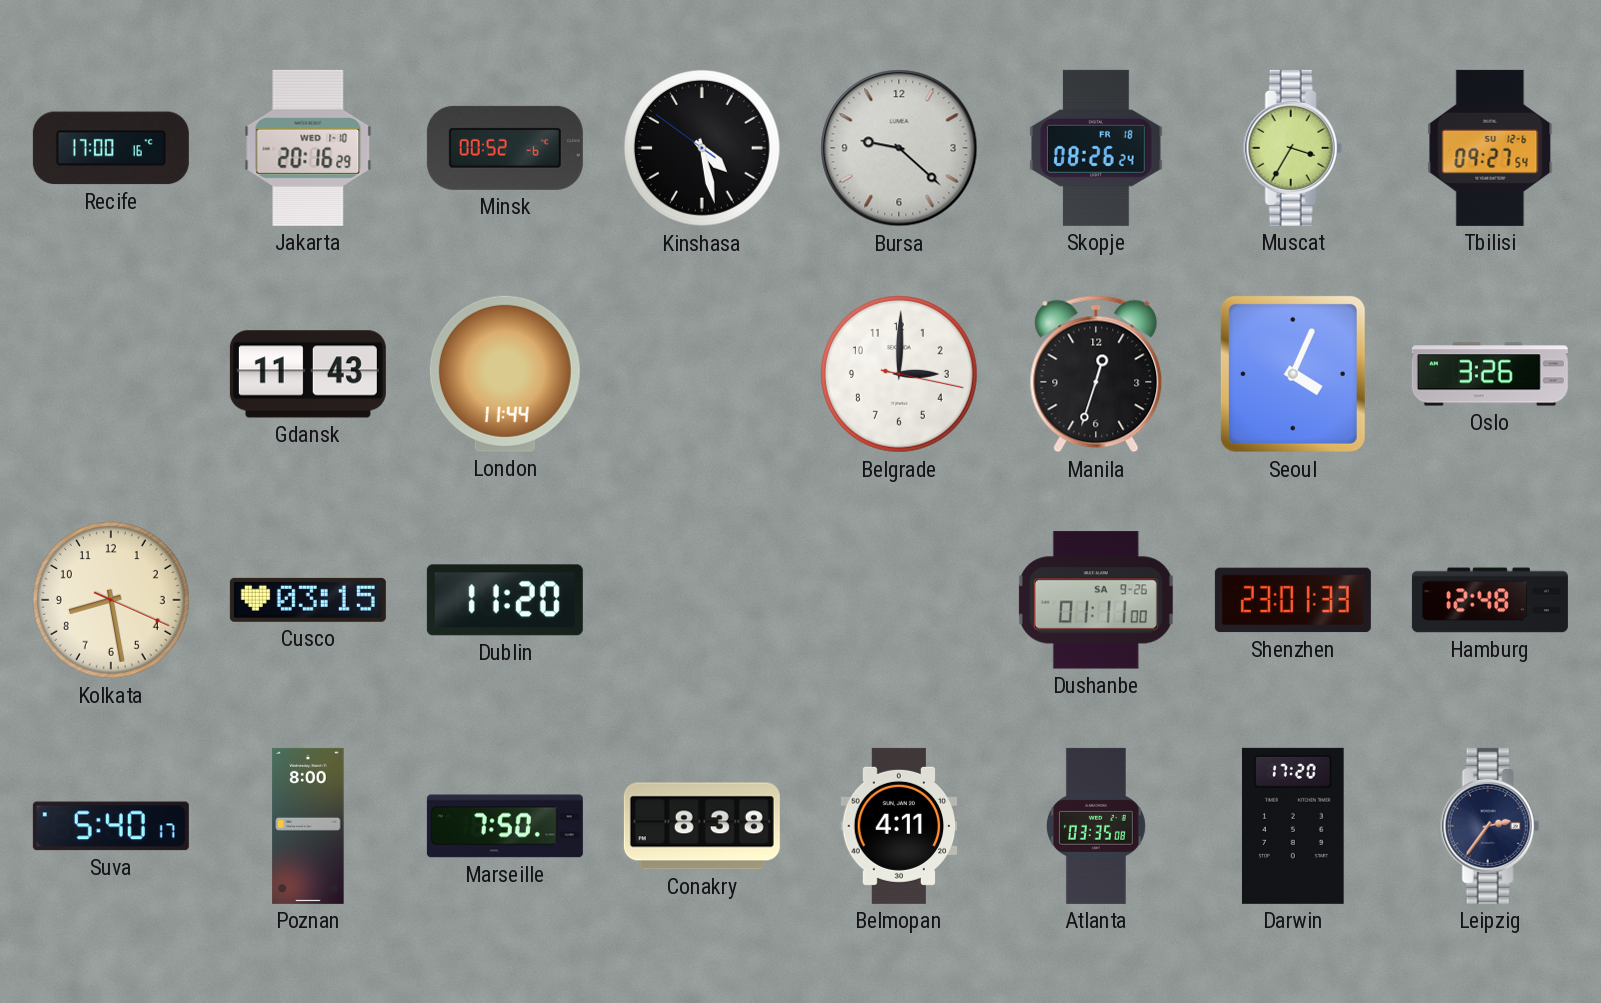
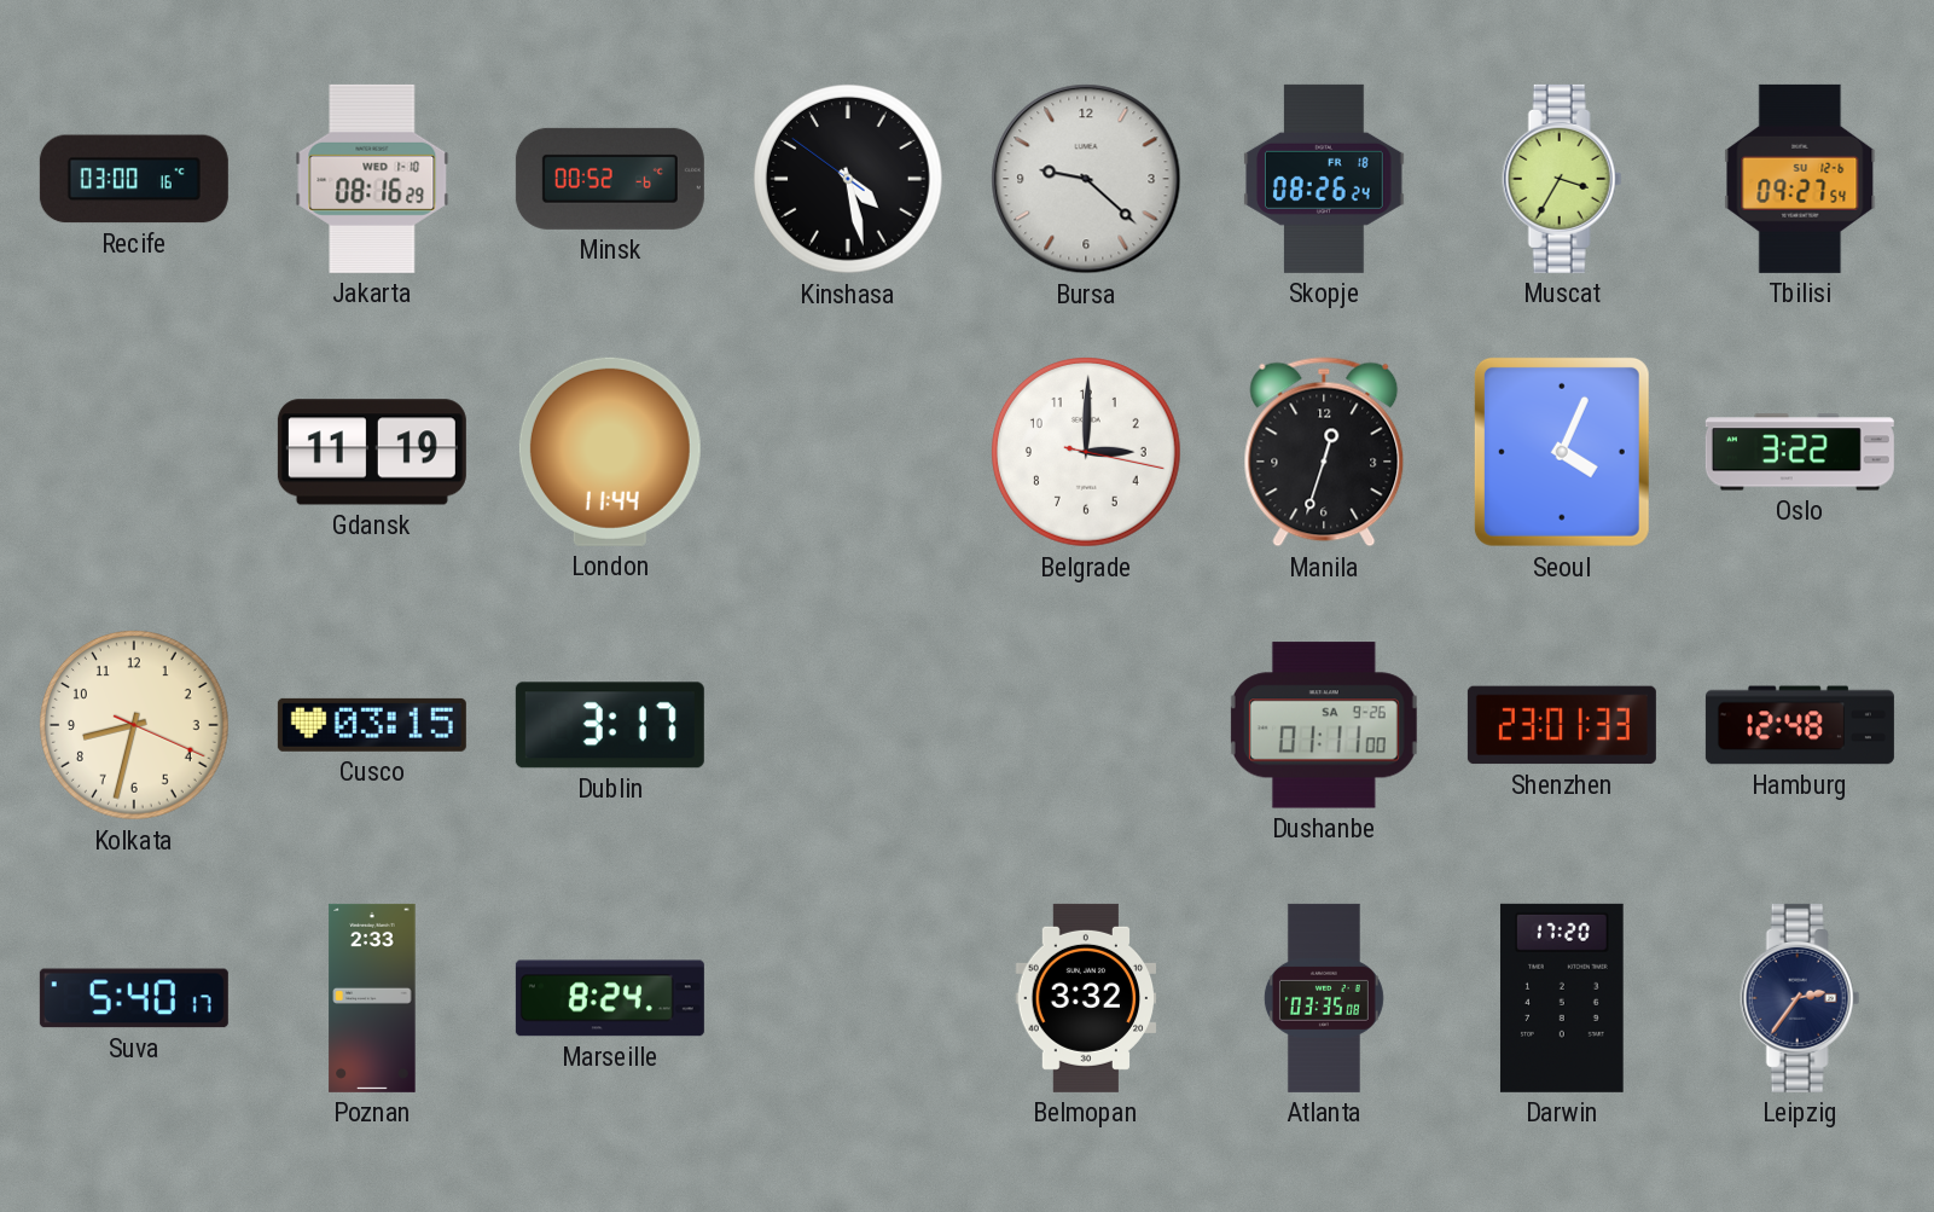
Recife: 17:00 -> 03:00
Jakarta: 20:16 -> 08:16
Gdansk: 11:43 -> 11:19
Oslo: 3:26 -> 3:22
Kolkata: 8:28 -> 8:32
Dublin: 11:20 -> 3:17
Poznan: 8:00 -> 2:33
Marseille: 7:50 -> 8:24
Conakry: 8:38 -> none
Belmopan: 4:11 -> 3:32
